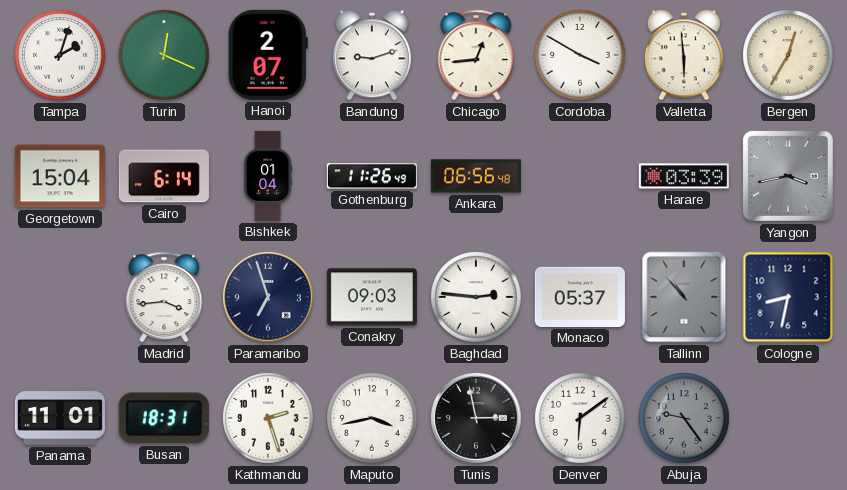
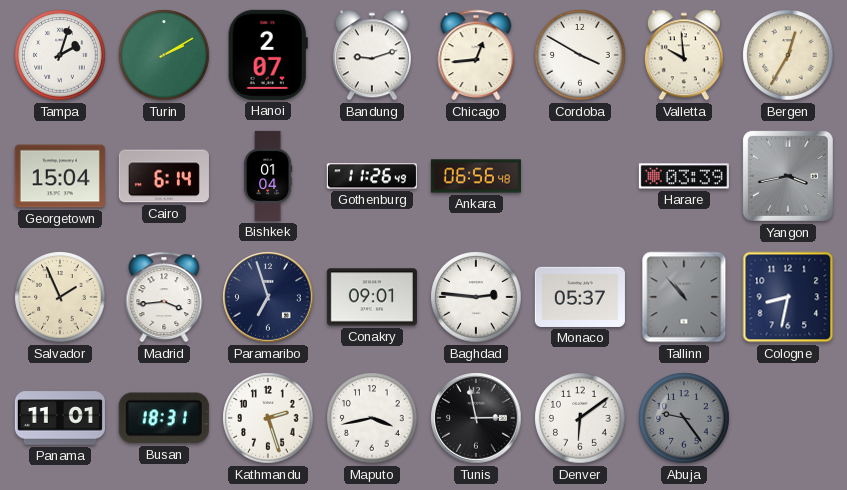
Turin: 12:19 -> 2:10
Valletta: 5:59 -> 9:59
Salvador: none -> 1:56
Conakry: 09:03 -> 09:01
